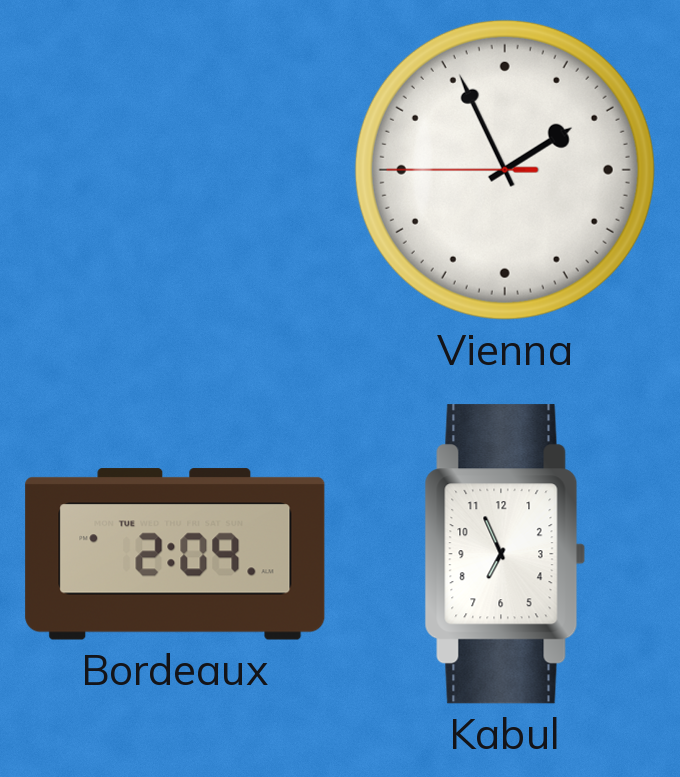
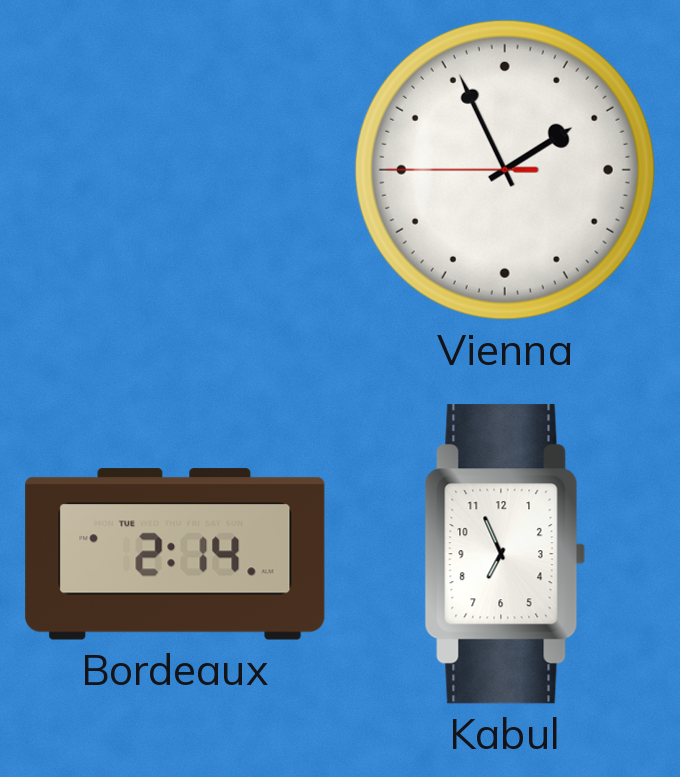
Bordeaux: 2:09 -> 2:14
